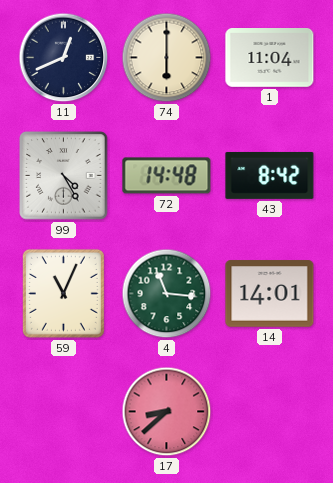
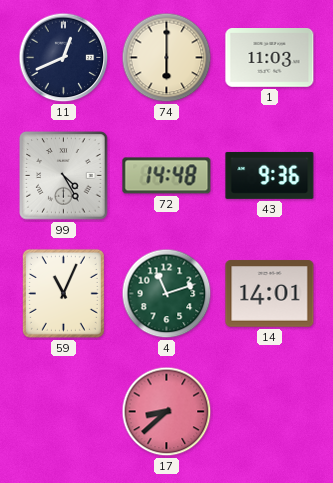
1: 11:04 -> 11:03
43: 8:42 -> 9:36
4: 11:16 -> 11:12
